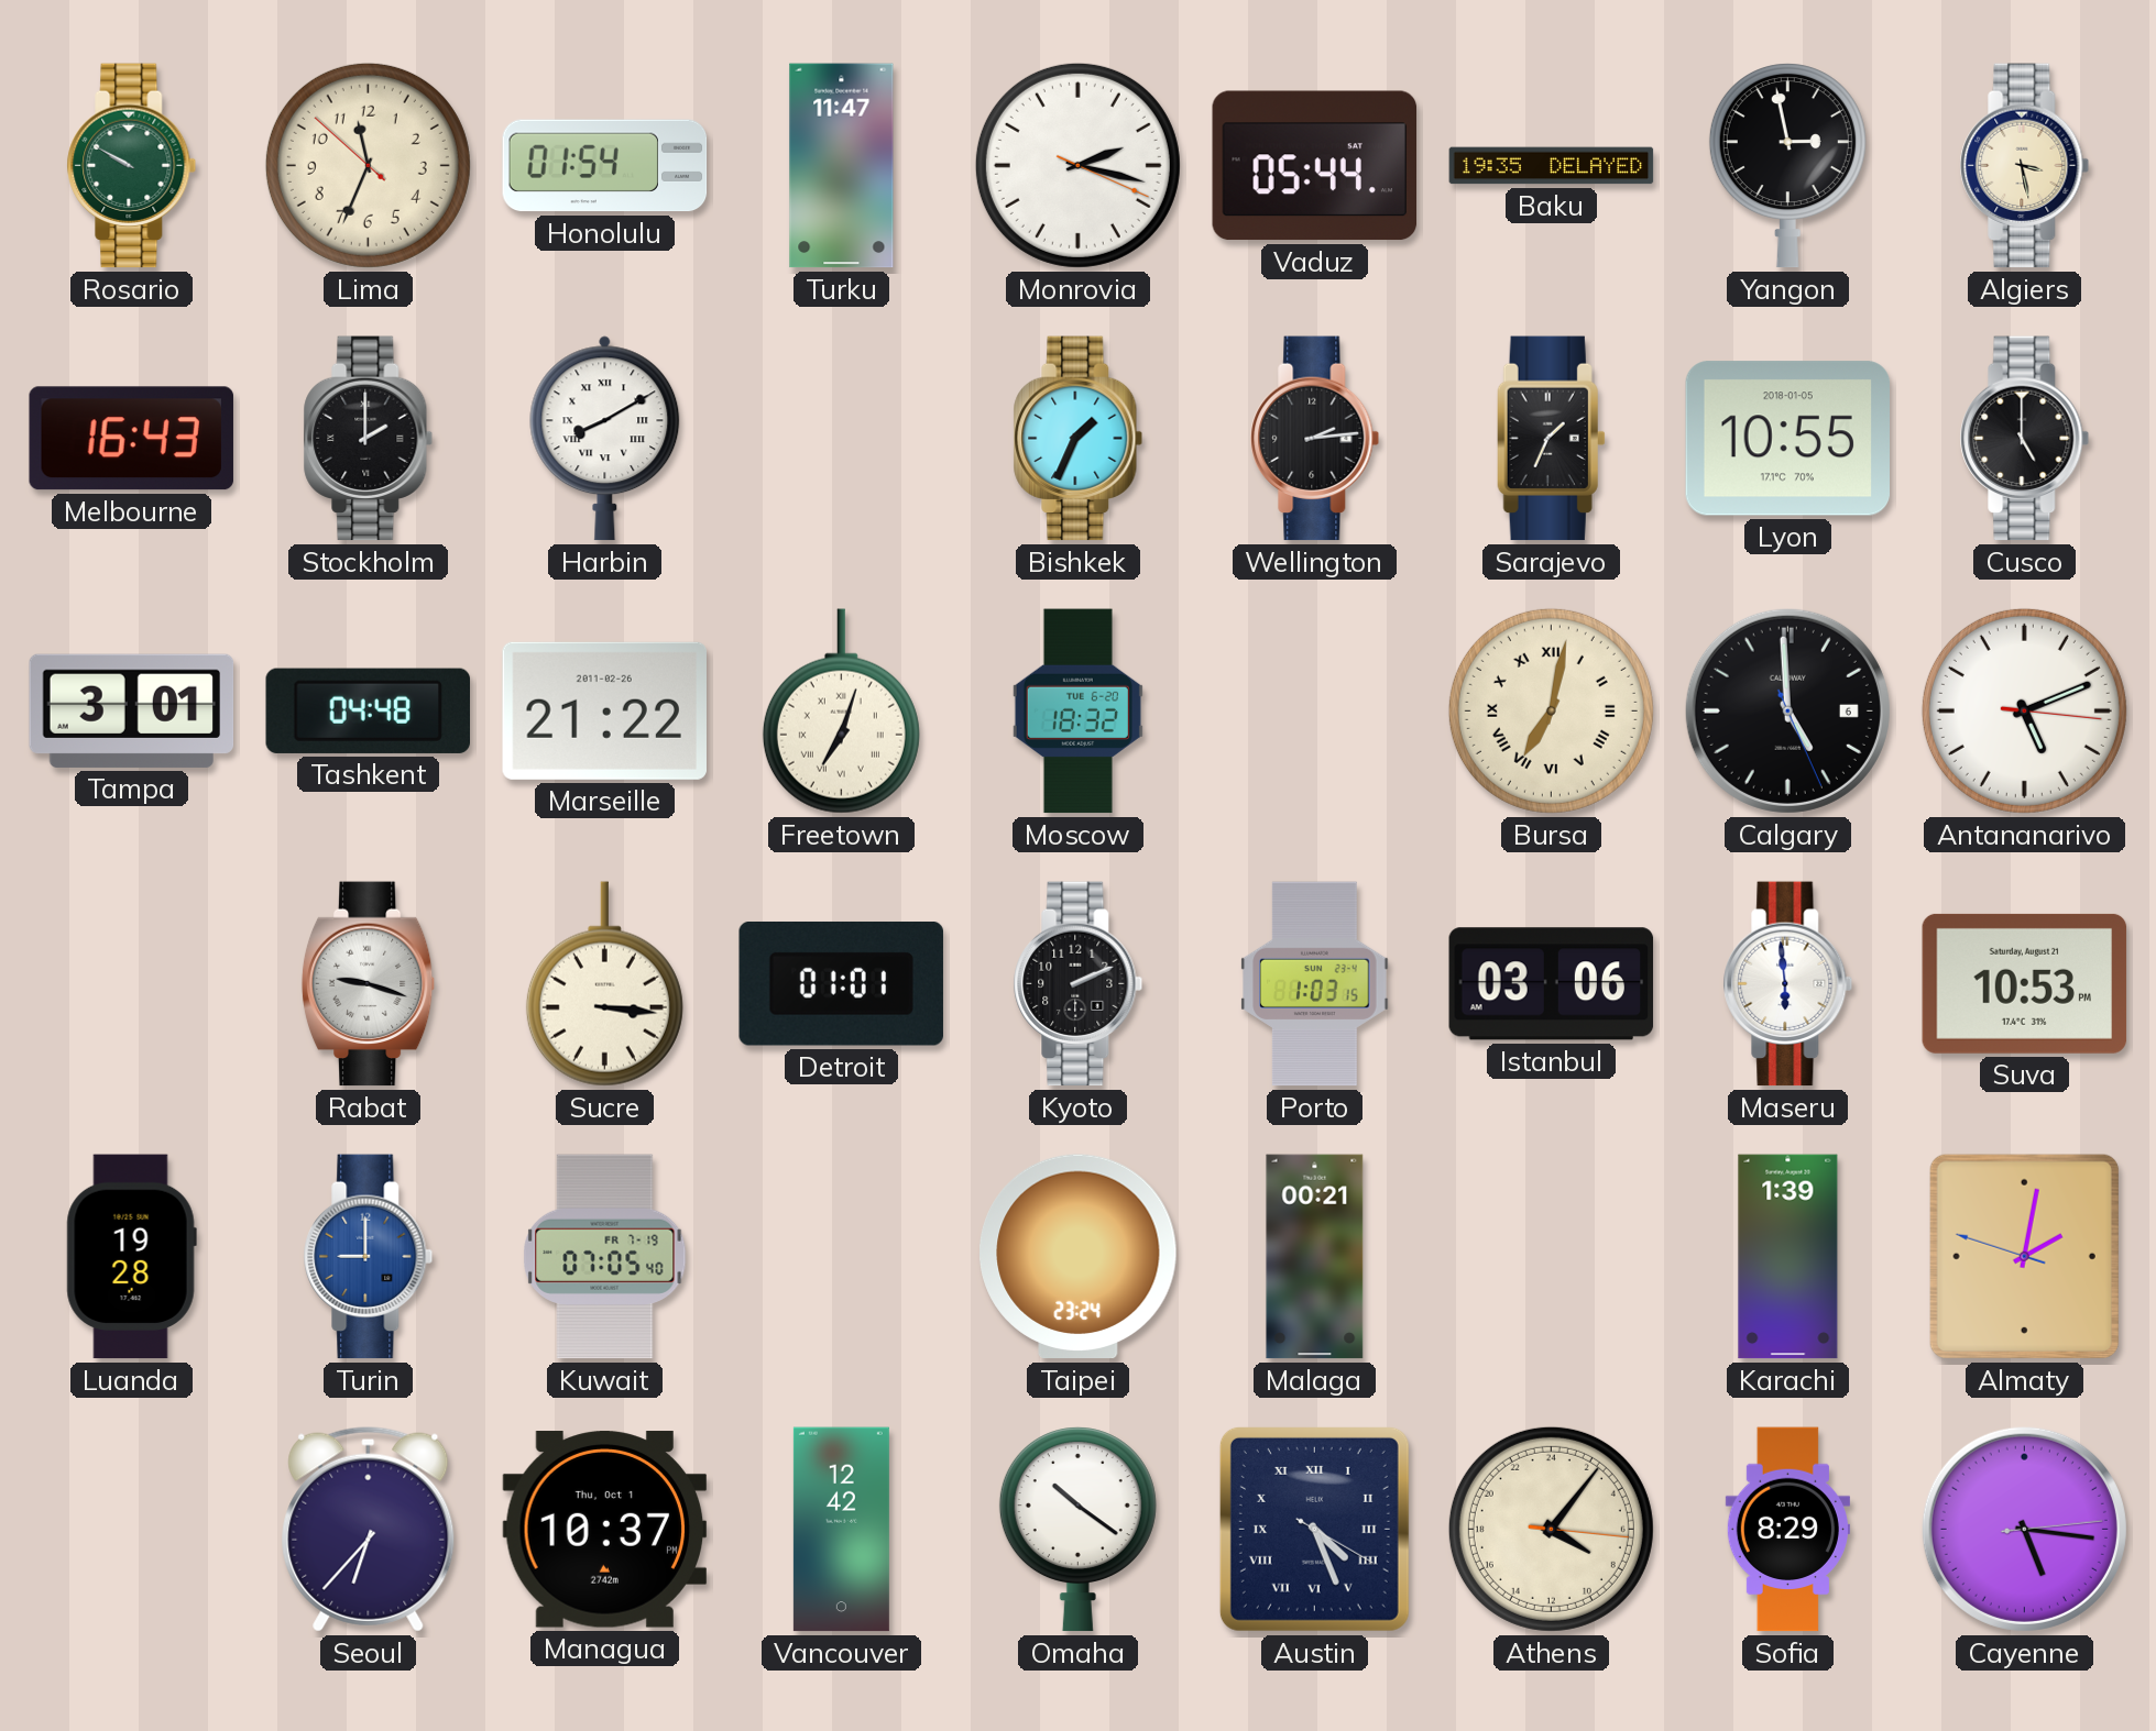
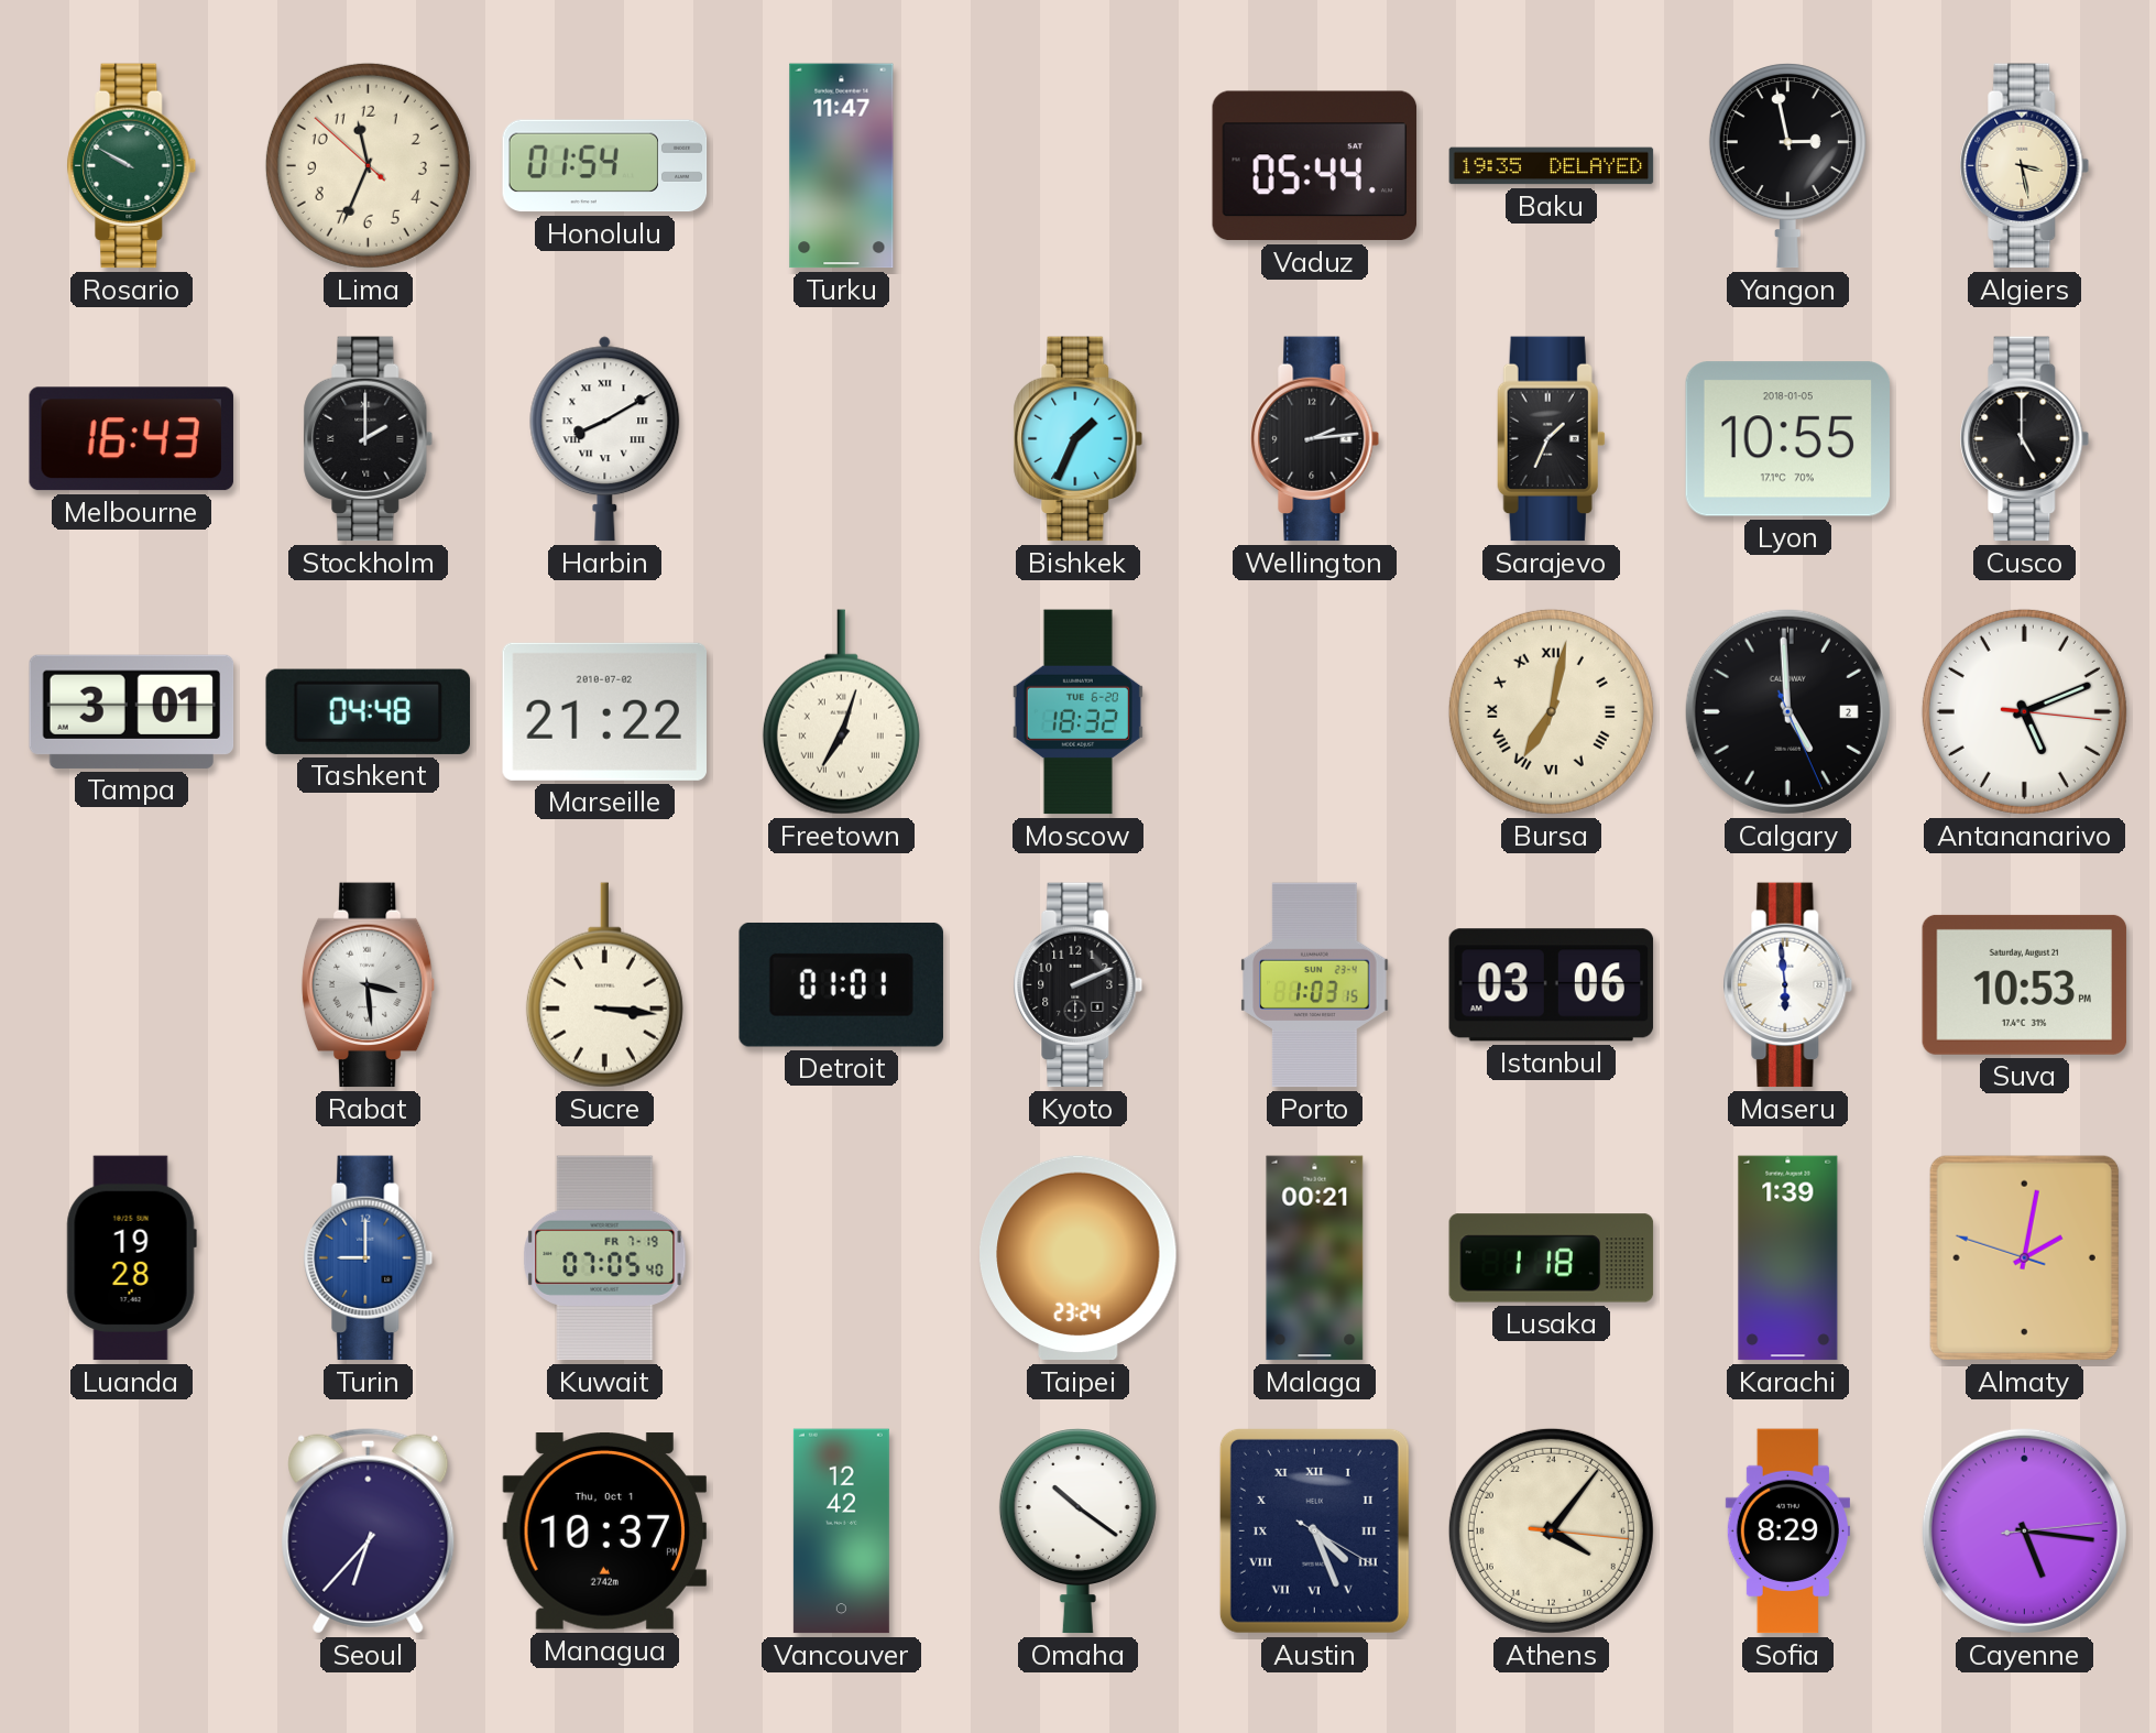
Monrovia: 2:17 -> none
Marseille date: 2011-02-26 -> 2010-07-02
Calgary date: 6 -> 2
Rabat: 9:18 -> 3:29
Lusaka: none -> 1:18
